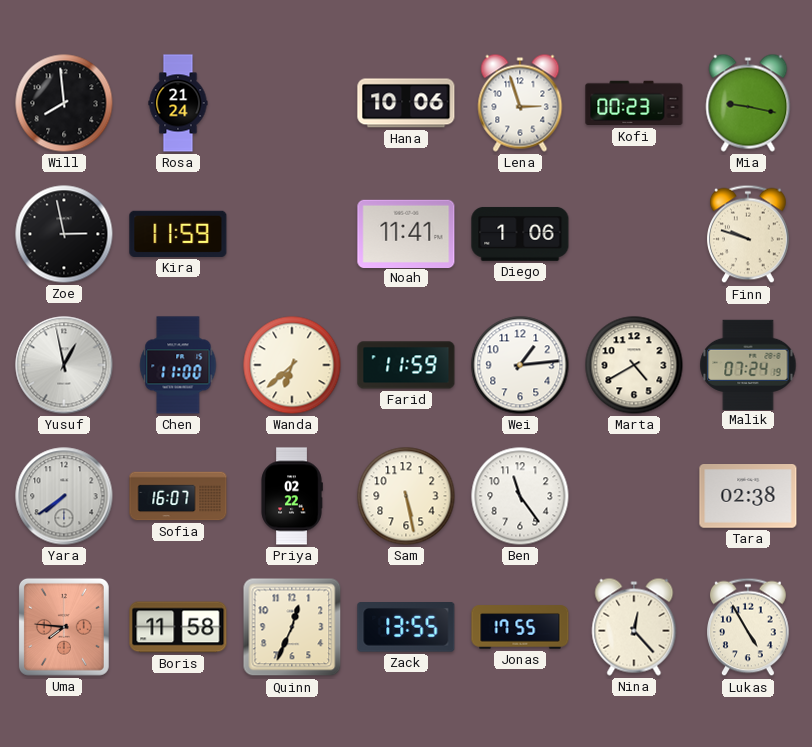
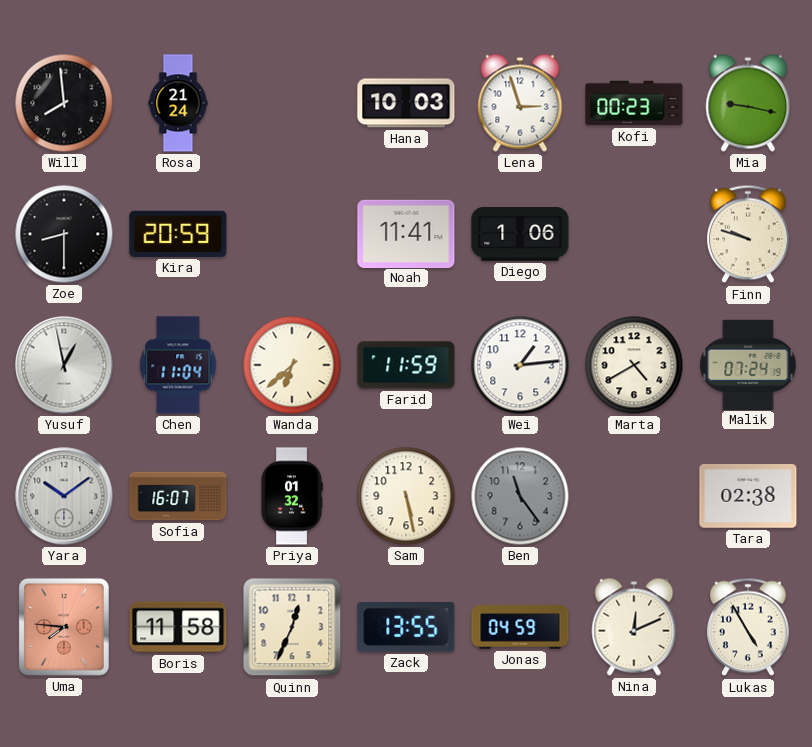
Hana: 10:06 -> 10:03
Zoe: 2:58 -> 8:30
Kira: 11:59 -> 20:59
Chen: 11:00 -> 11:04
Yara: 7:39 -> 10:09
Priya: 02:22 -> 01:32
Ben dial: white -> grey
Jonas: 17:55 -> 04:59
Nina: 12:23 -> 12:11
